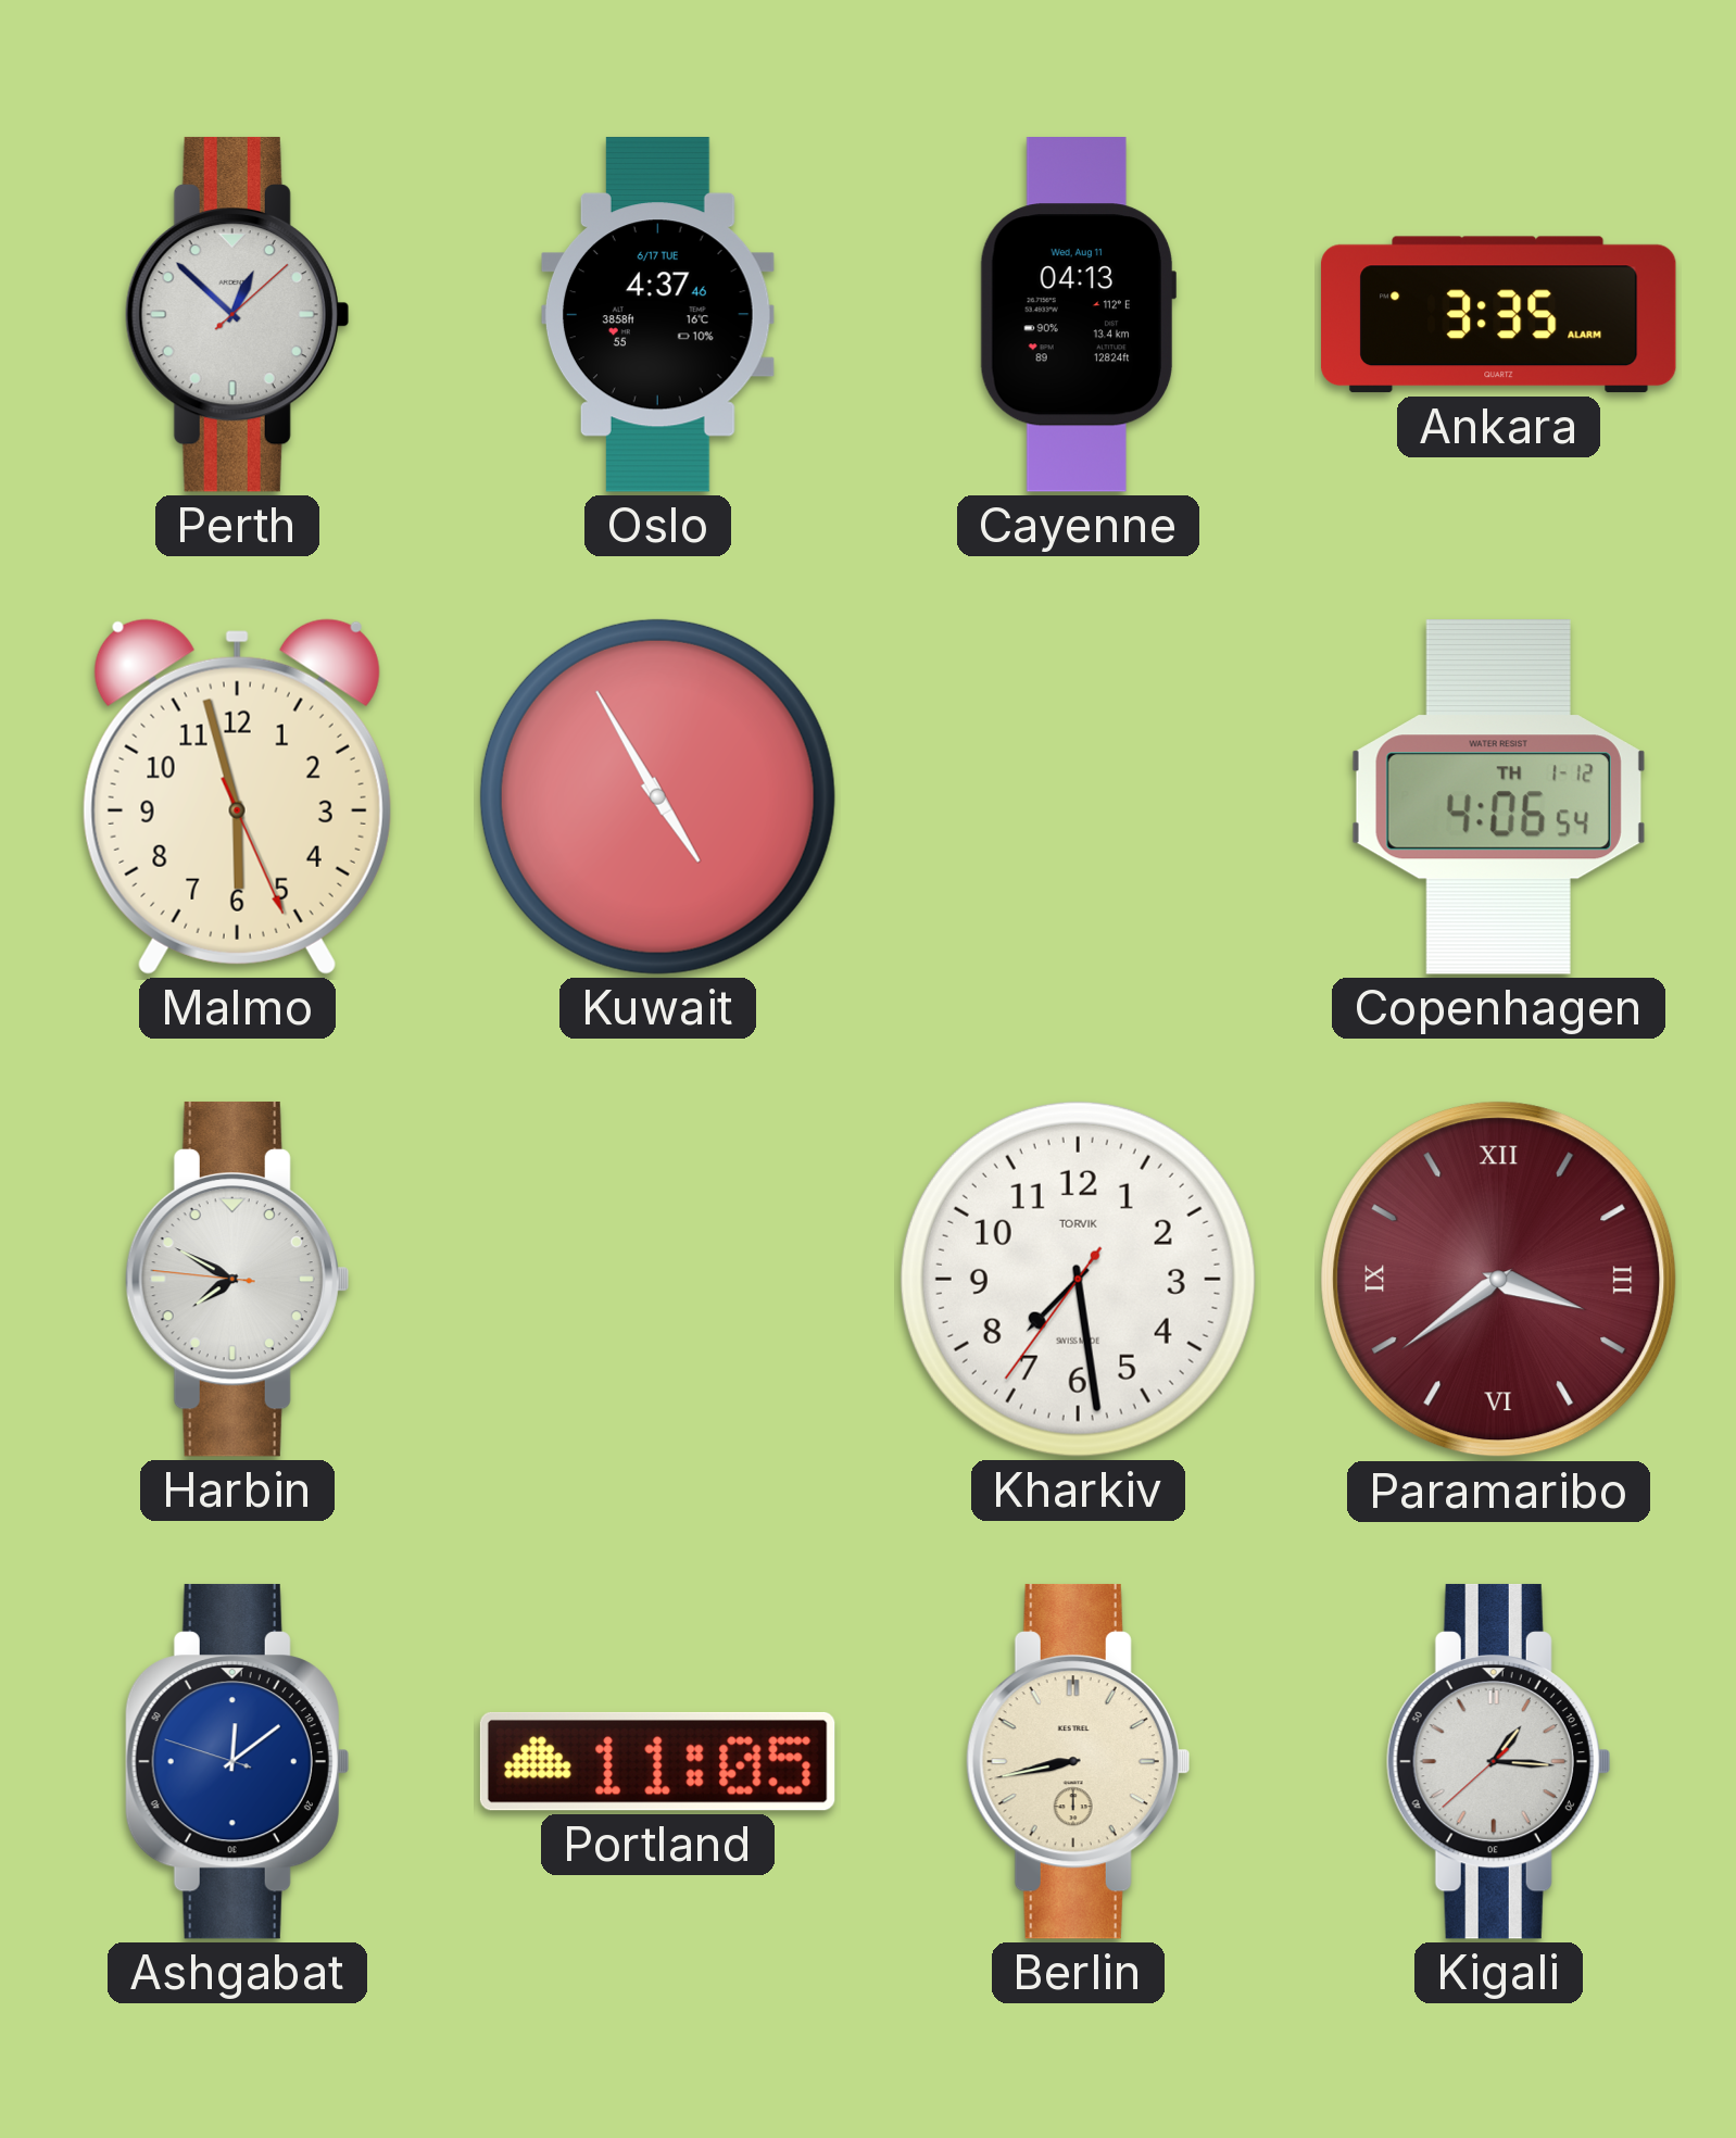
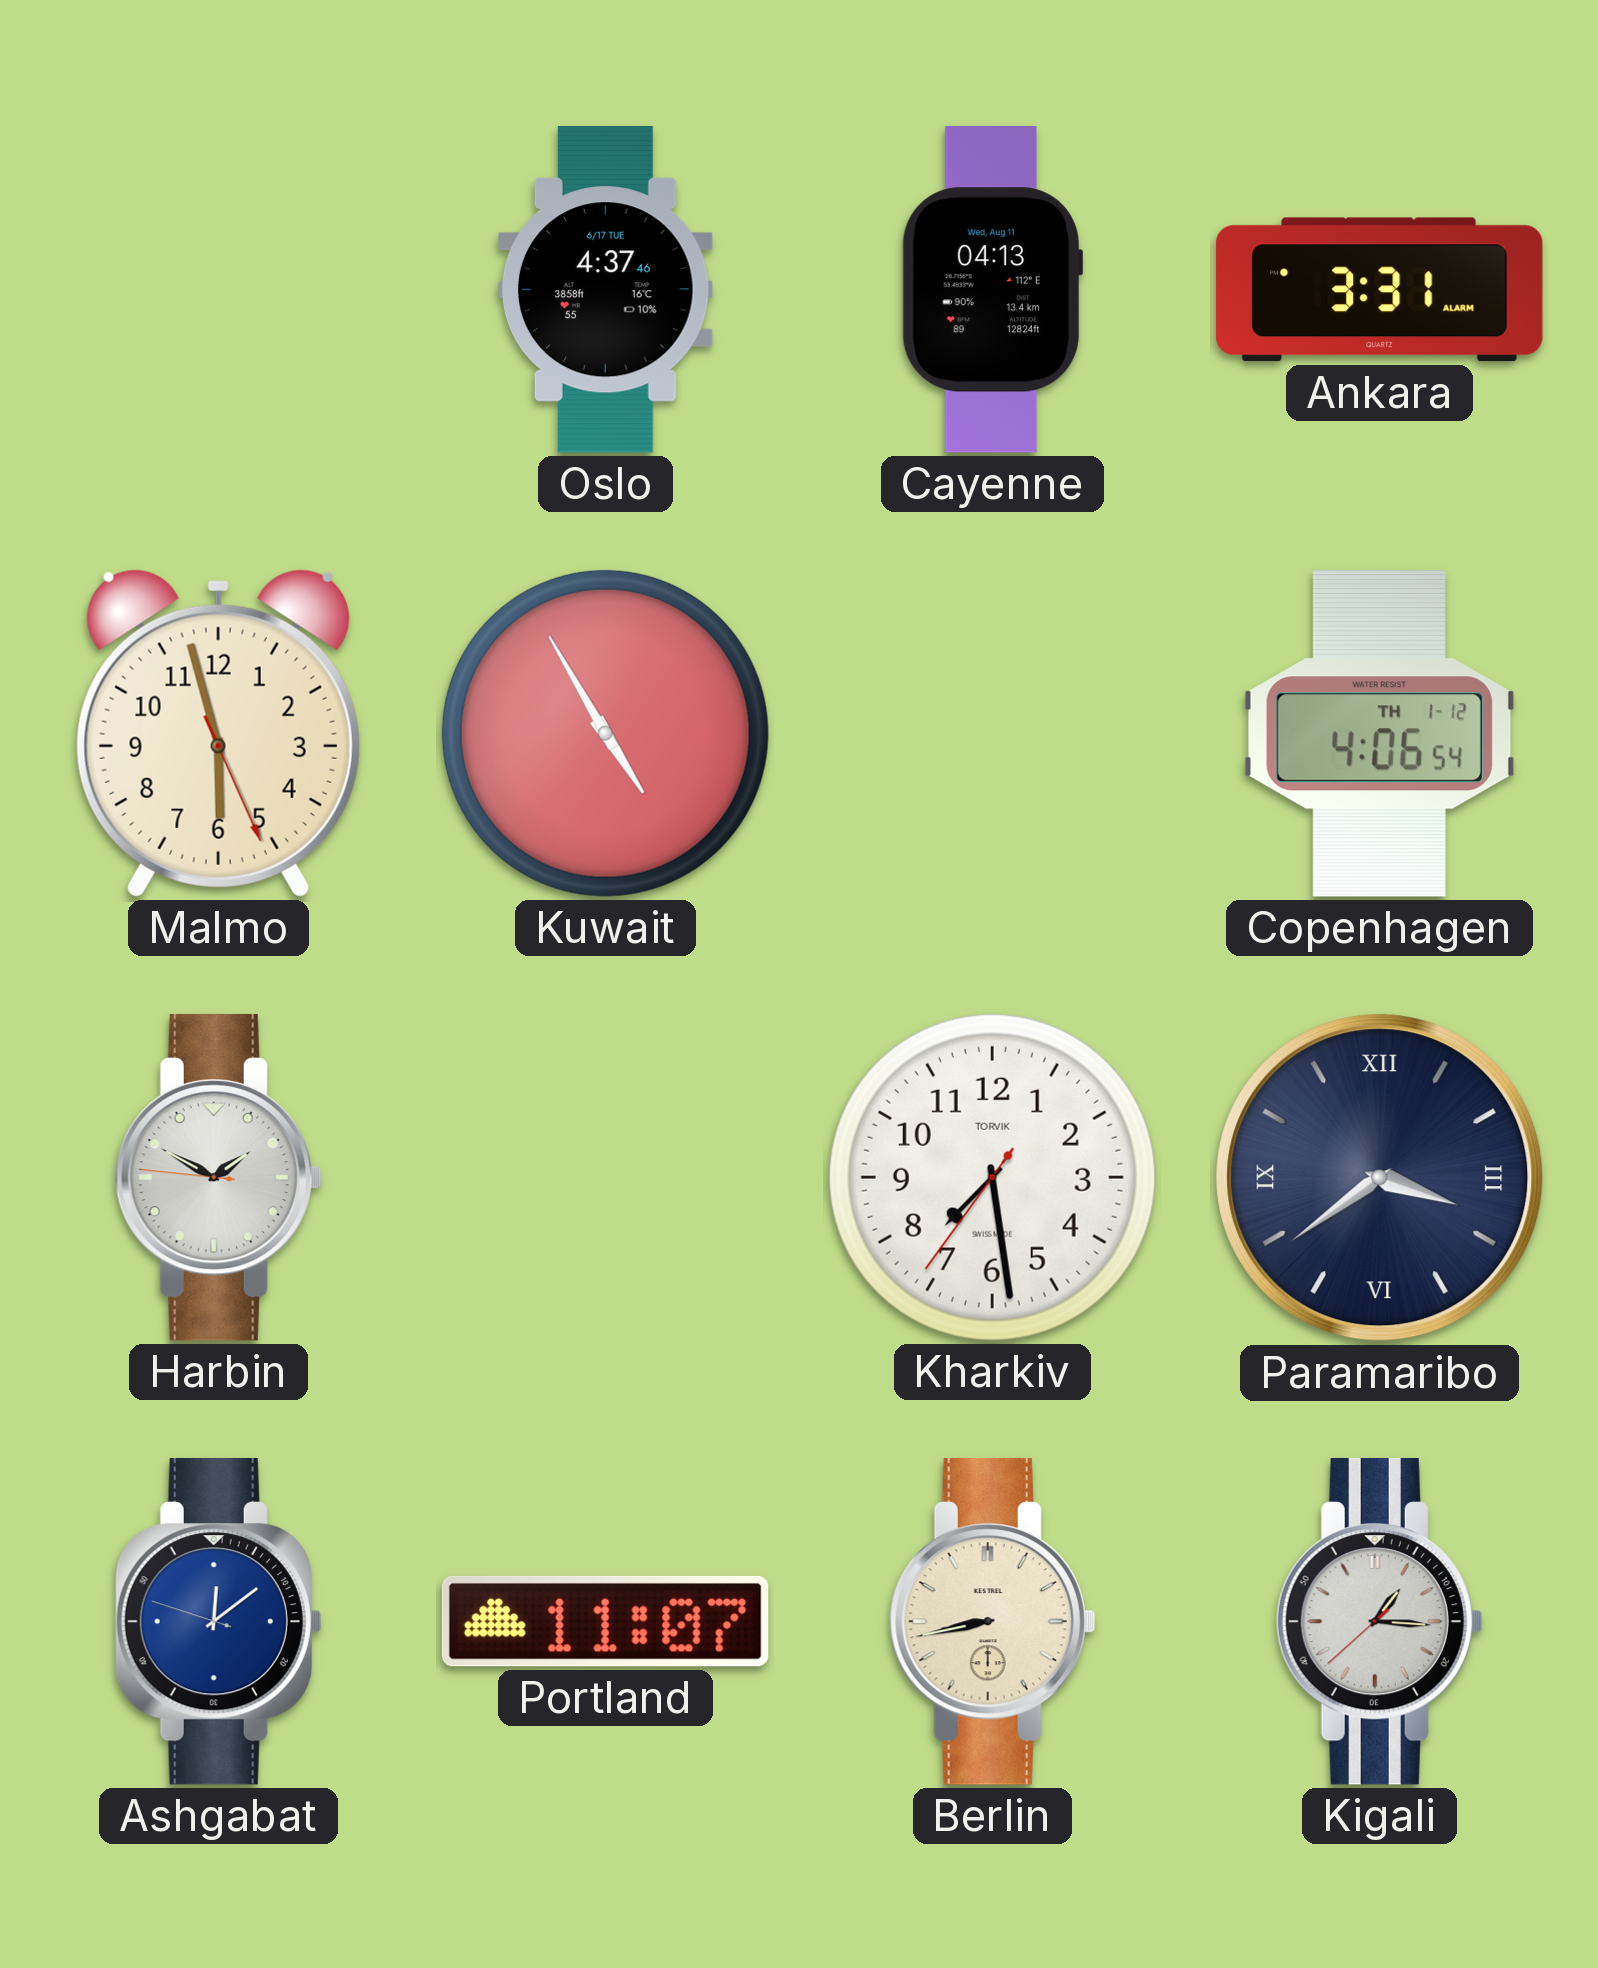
Perth: 12:52 -> none
Ankara: 3:35 -> 3:31
Harbin: 7:49 -> 1:49
Paramaribo dial: burgundy -> navy
Portland: 11:05 -> 11:07
